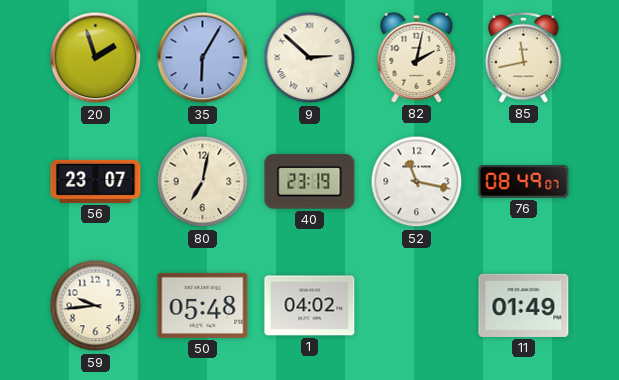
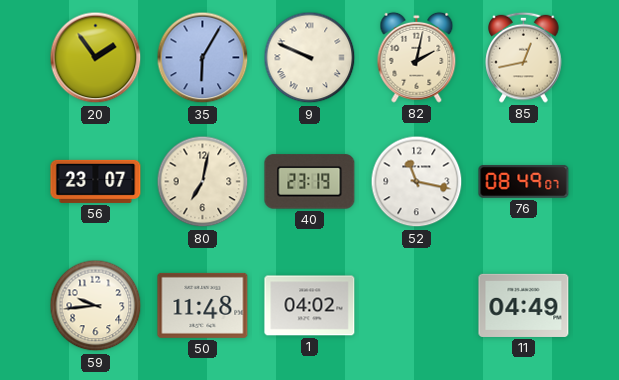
20: 1:57 -> 1:54
9: 2:52 -> 9:49
85: 11:43 -> 12:43
50: 05:48 -> 11:48
11: 01:49 -> 04:49
